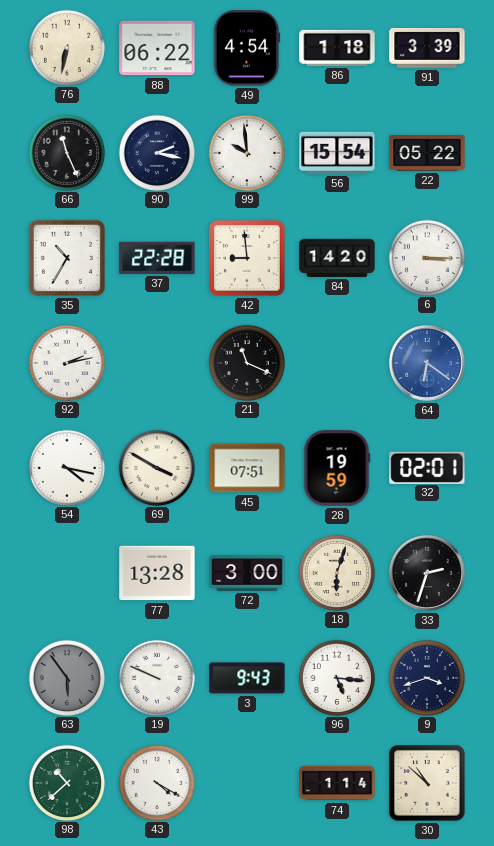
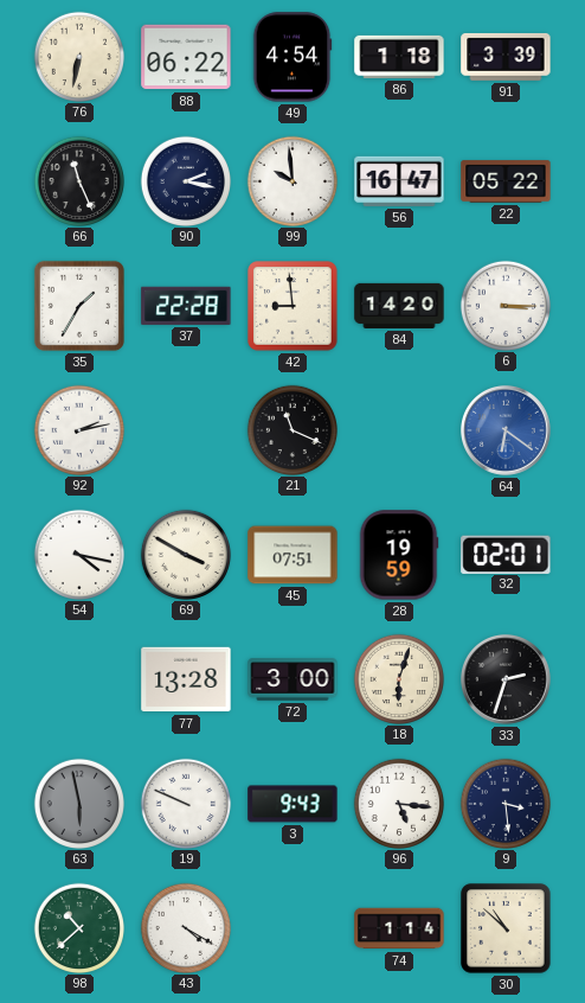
56: 15:54 -> 16:47
35: 10:35 -> 1:35
63: 5:54 -> 5:58
9: 3:42 -> 3:29
